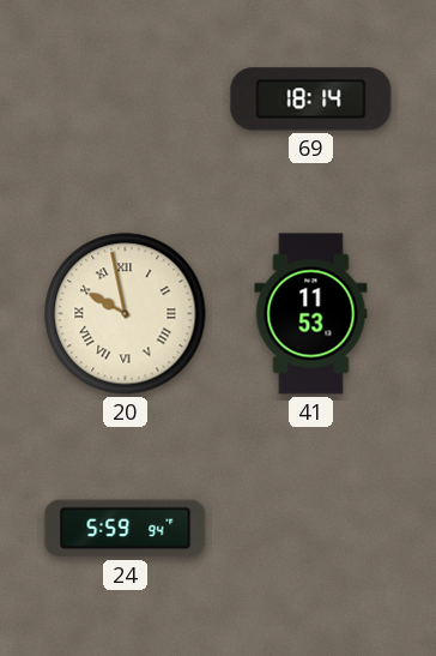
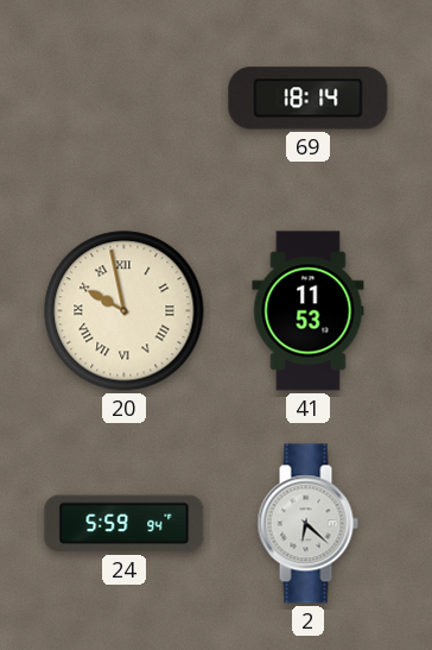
2: none -> 6:22
